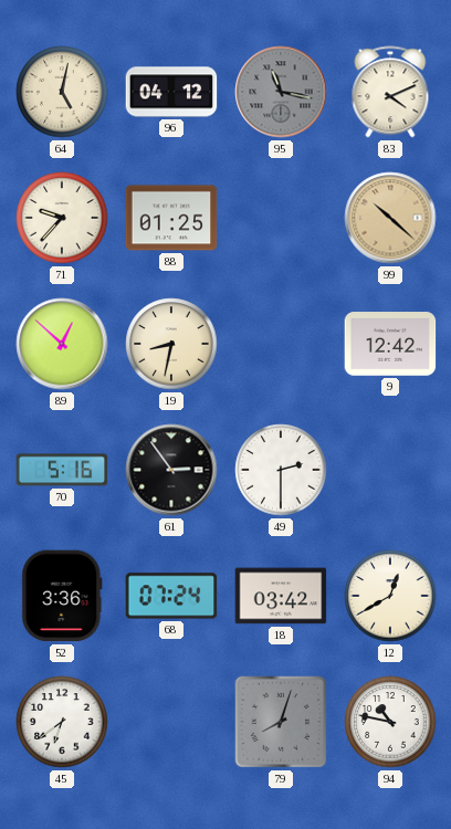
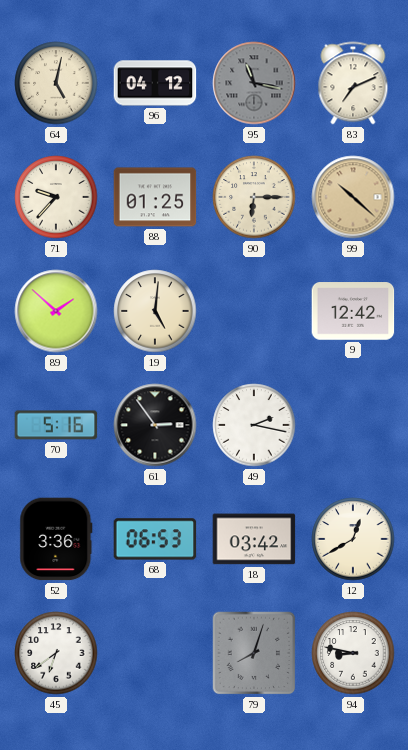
83: 4:11 -> 7:11
90: none -> 6:15
89: 12:52 -> 1:52
19: 8:32 -> 5:01
49: 2:30 -> 2:17
68: 07:24 -> 06:53
94: 10:47 -> 8:47
